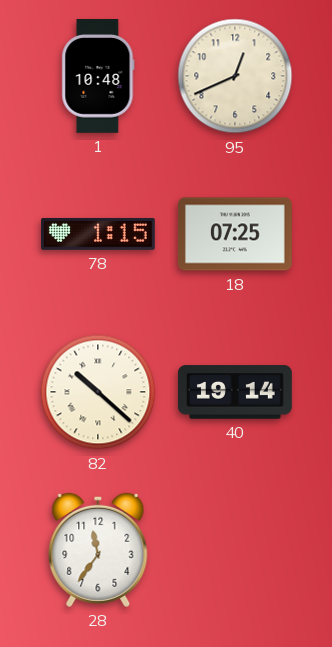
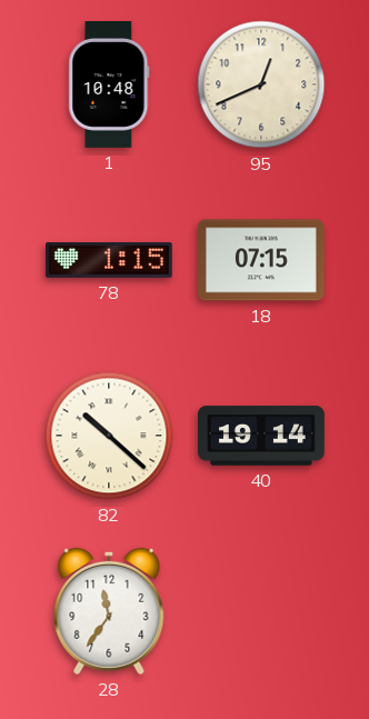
18: 07:25 -> 07:15
